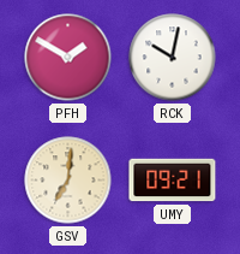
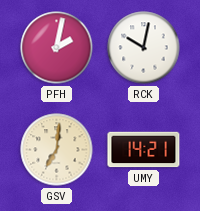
PFH: 1:50 -> 2:02
UMY: 09:21 -> 14:21
